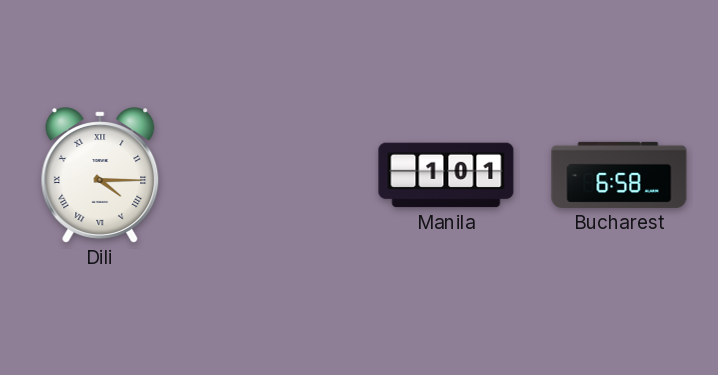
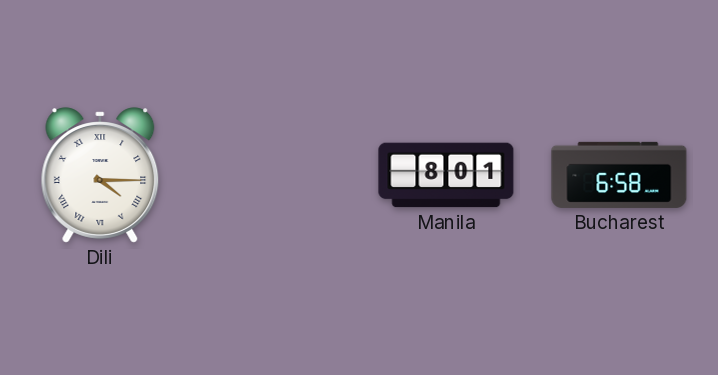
Manila: 1:01 -> 8:01
